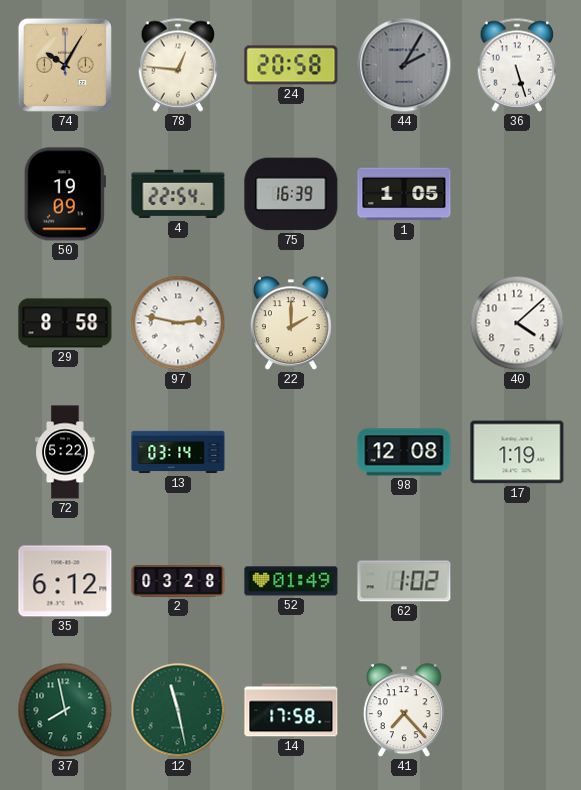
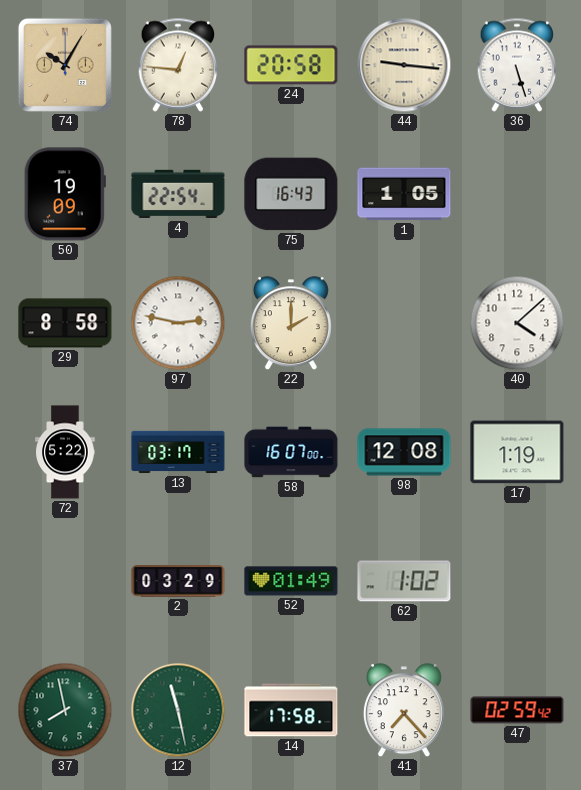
44: 2:05 -> 9:16
44 dial: grey -> cream
75: 16:39 -> 16:43
13: 03:14 -> 03:17
58: none -> 16:07
35: 6:12 -> none
2: 03:28 -> 03:29
47: none -> 02:59
